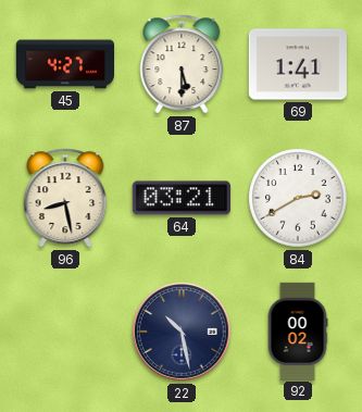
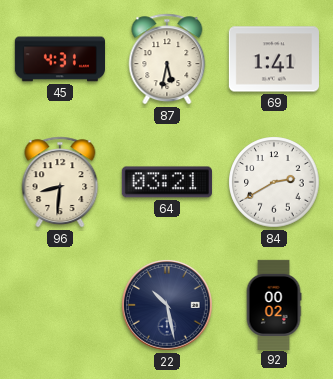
45: 4:27 -> 4:31
87: 5:30 -> 5:32
96: 8:28 -> 8:31
